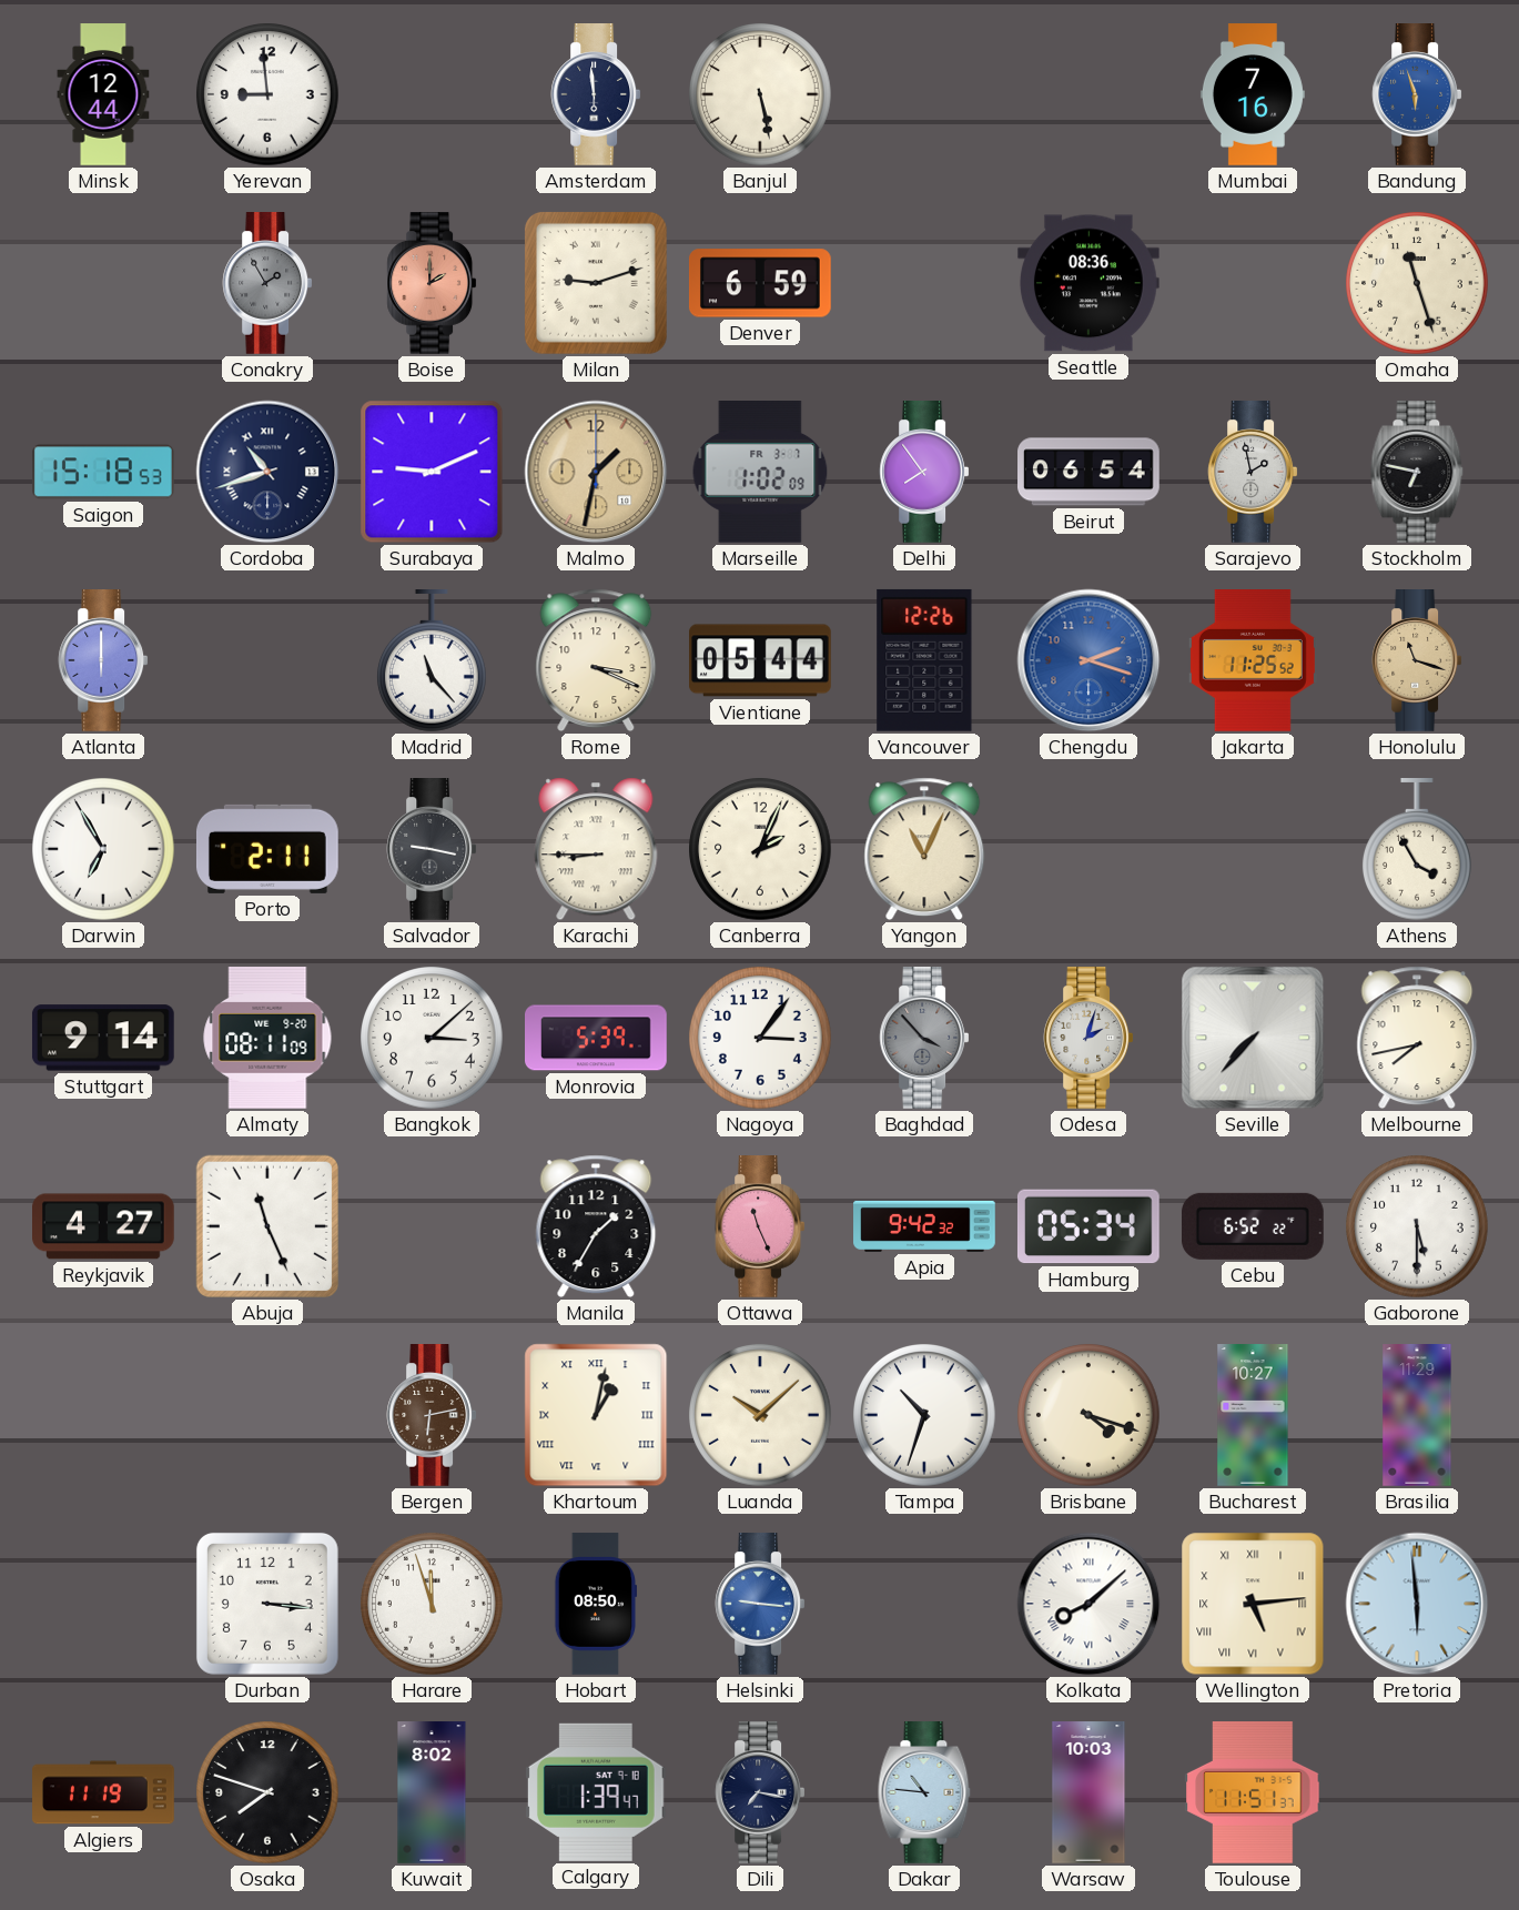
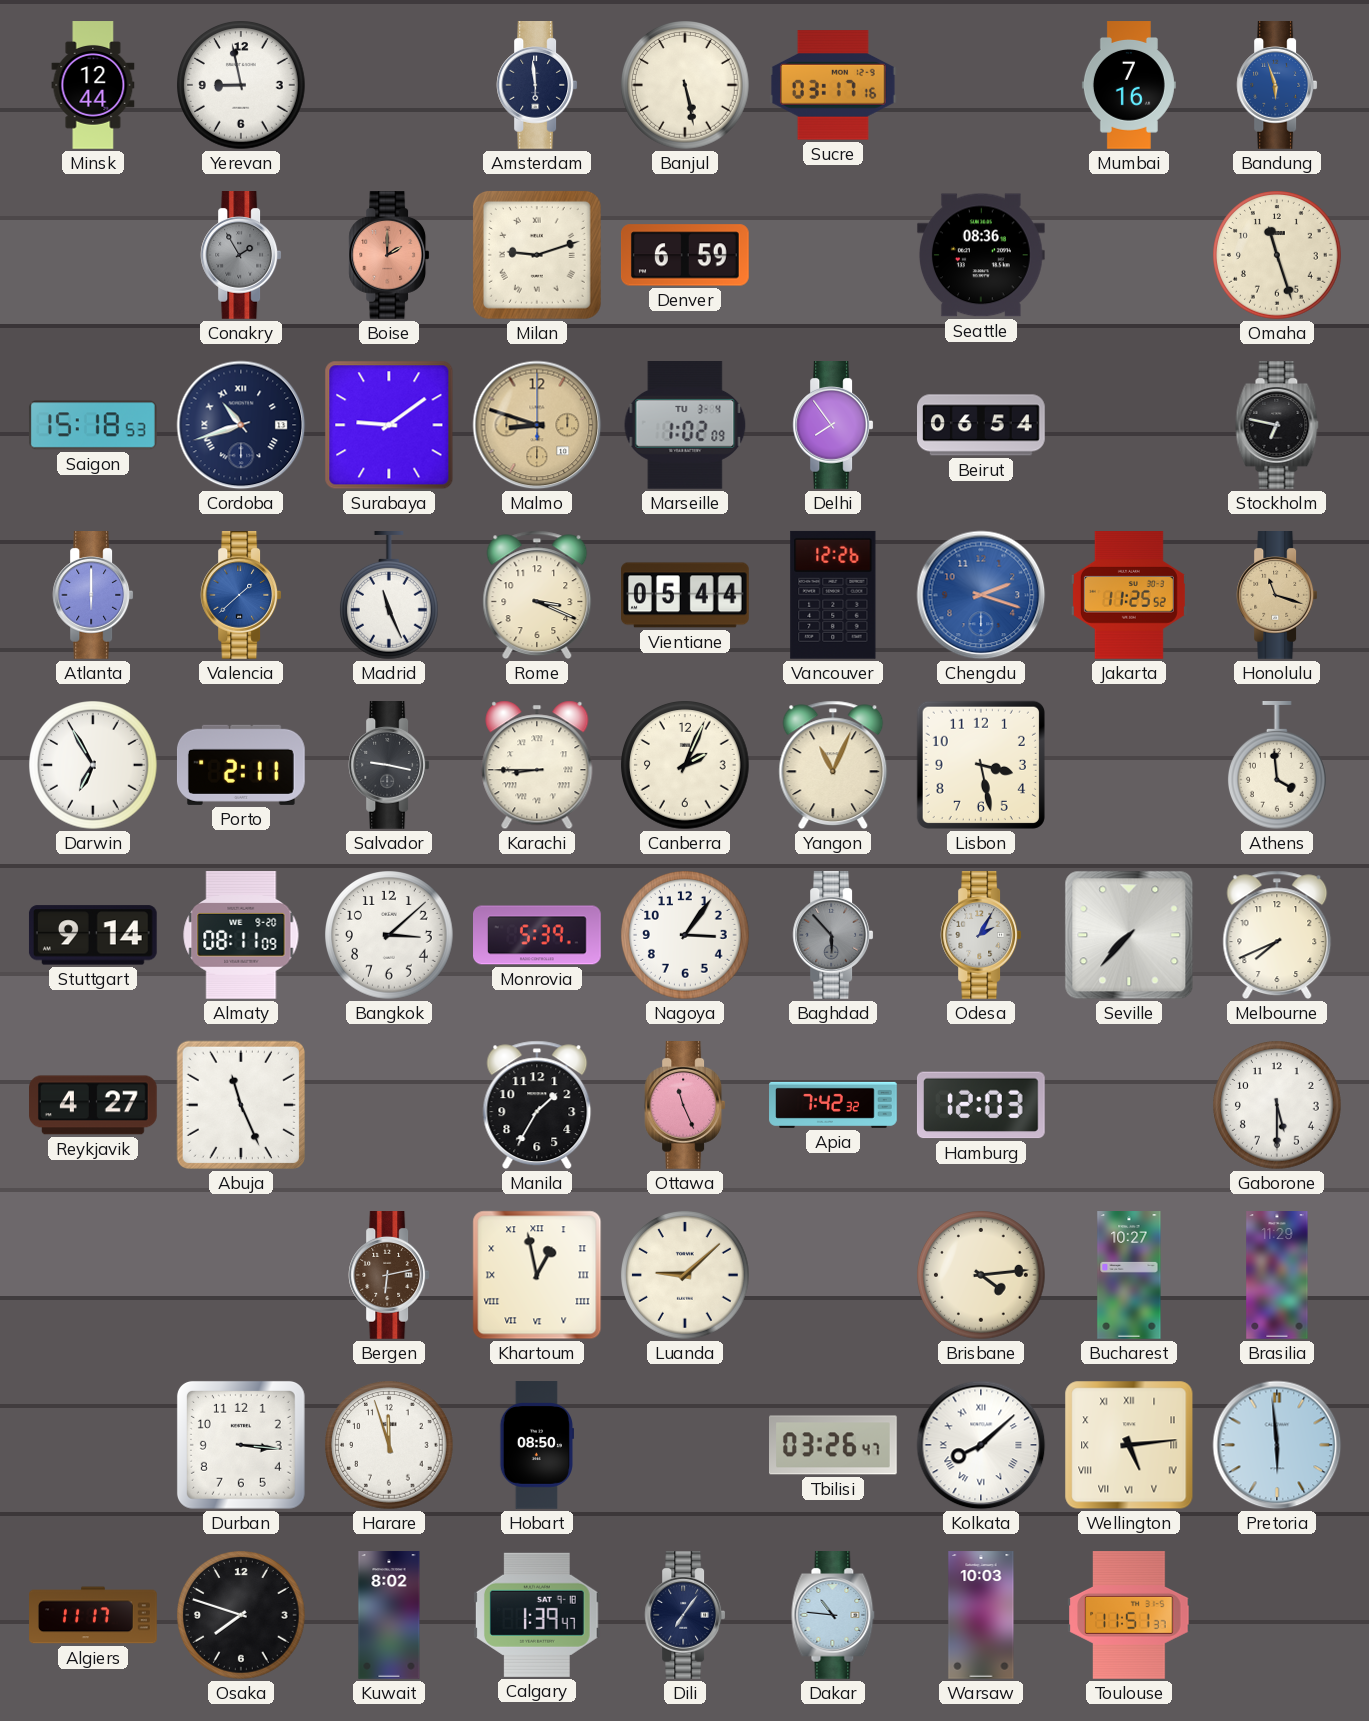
Yerevan: 8:59 -> 8:58
Sucre: none -> 03:17
Surabaya: 9:11 -> 9:09
Malmo: 1:32 -> 8:48
Marseille date: FR 3-7 -> TU 3-4
Sarajevo: 1:58 -> none
Valencia: none -> 1:38
Madrid: 11:23 -> 11:26
Lisbon: none -> 3:28
Athens: 3:55 -> 3:59
Baghdad: 3:53 -> 5:53
Odesa: 2:03 -> 2:05
Melbourne: 7:43 -> 7:41
Apia: 9:42 -> 7:42
Hamburg: 05:34 -> 12:03
Cebu: 6:52 -> none
Khartoum: 1:02 -> 12:58
Luanda: 10:08 -> 9:08
Tampa: 10:33 -> none
Brisbane: 4:18 -> 4:14
Helsinki: 9:16 -> none
Tbilisi: none -> 03:26
Algiers: 11:19 -> 11:17
Dili: 7:17 -> 7:06
